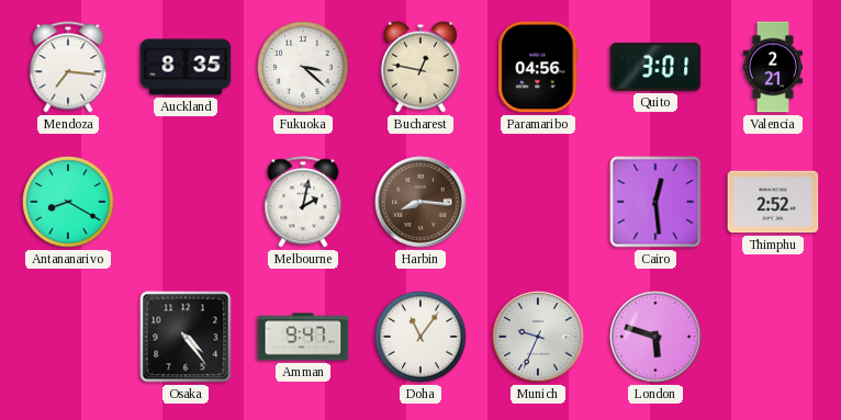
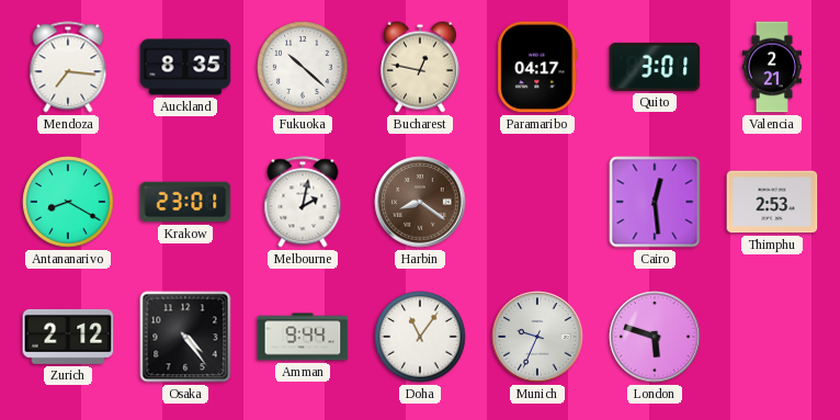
Fukuoka: 3:22 -> 10:22
Paramaribo: 04:56 -> 04:17
Krakow: none -> 23:01
Harbin: 8:16 -> 8:21
Thimphu: 2:52 -> 2:53
Zurich: none -> 2:12
Amman: 9:47 -> 9:44
